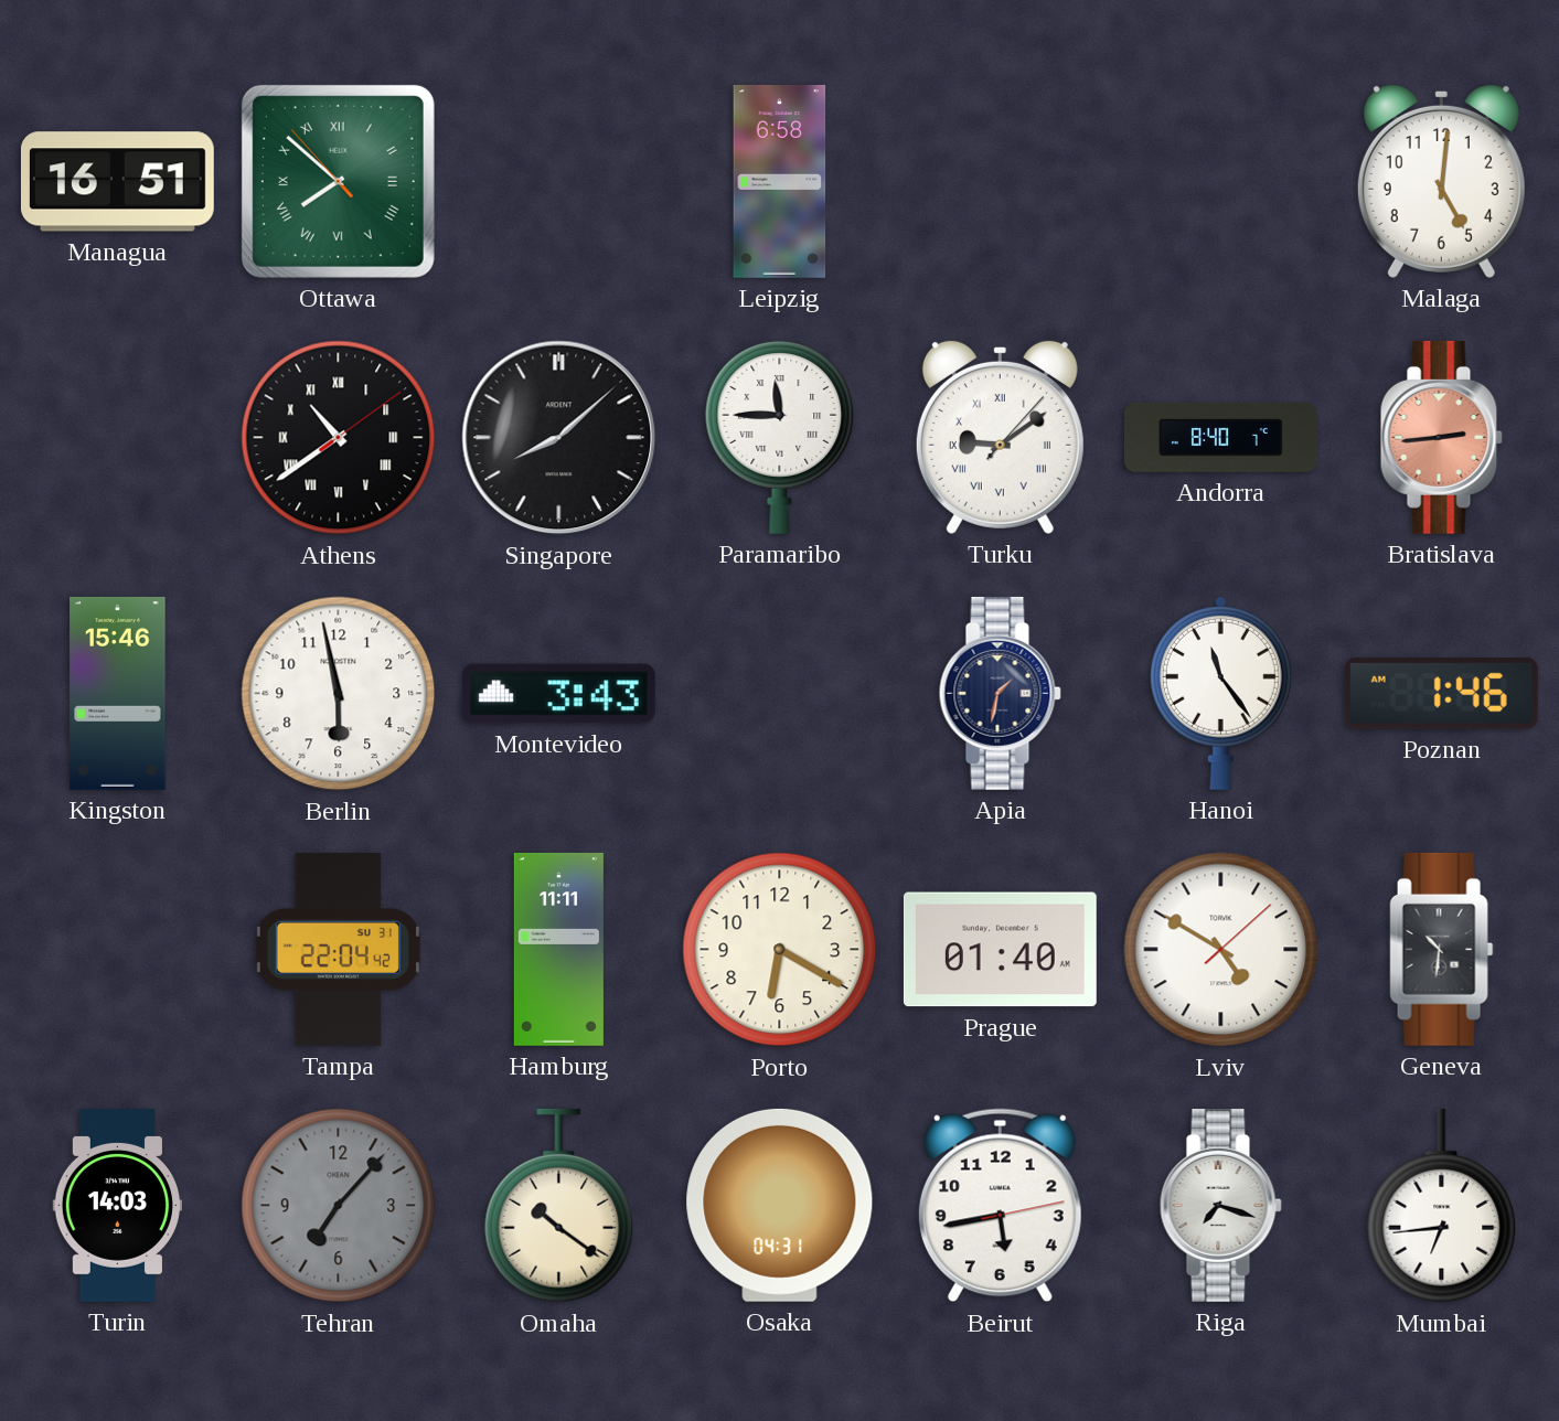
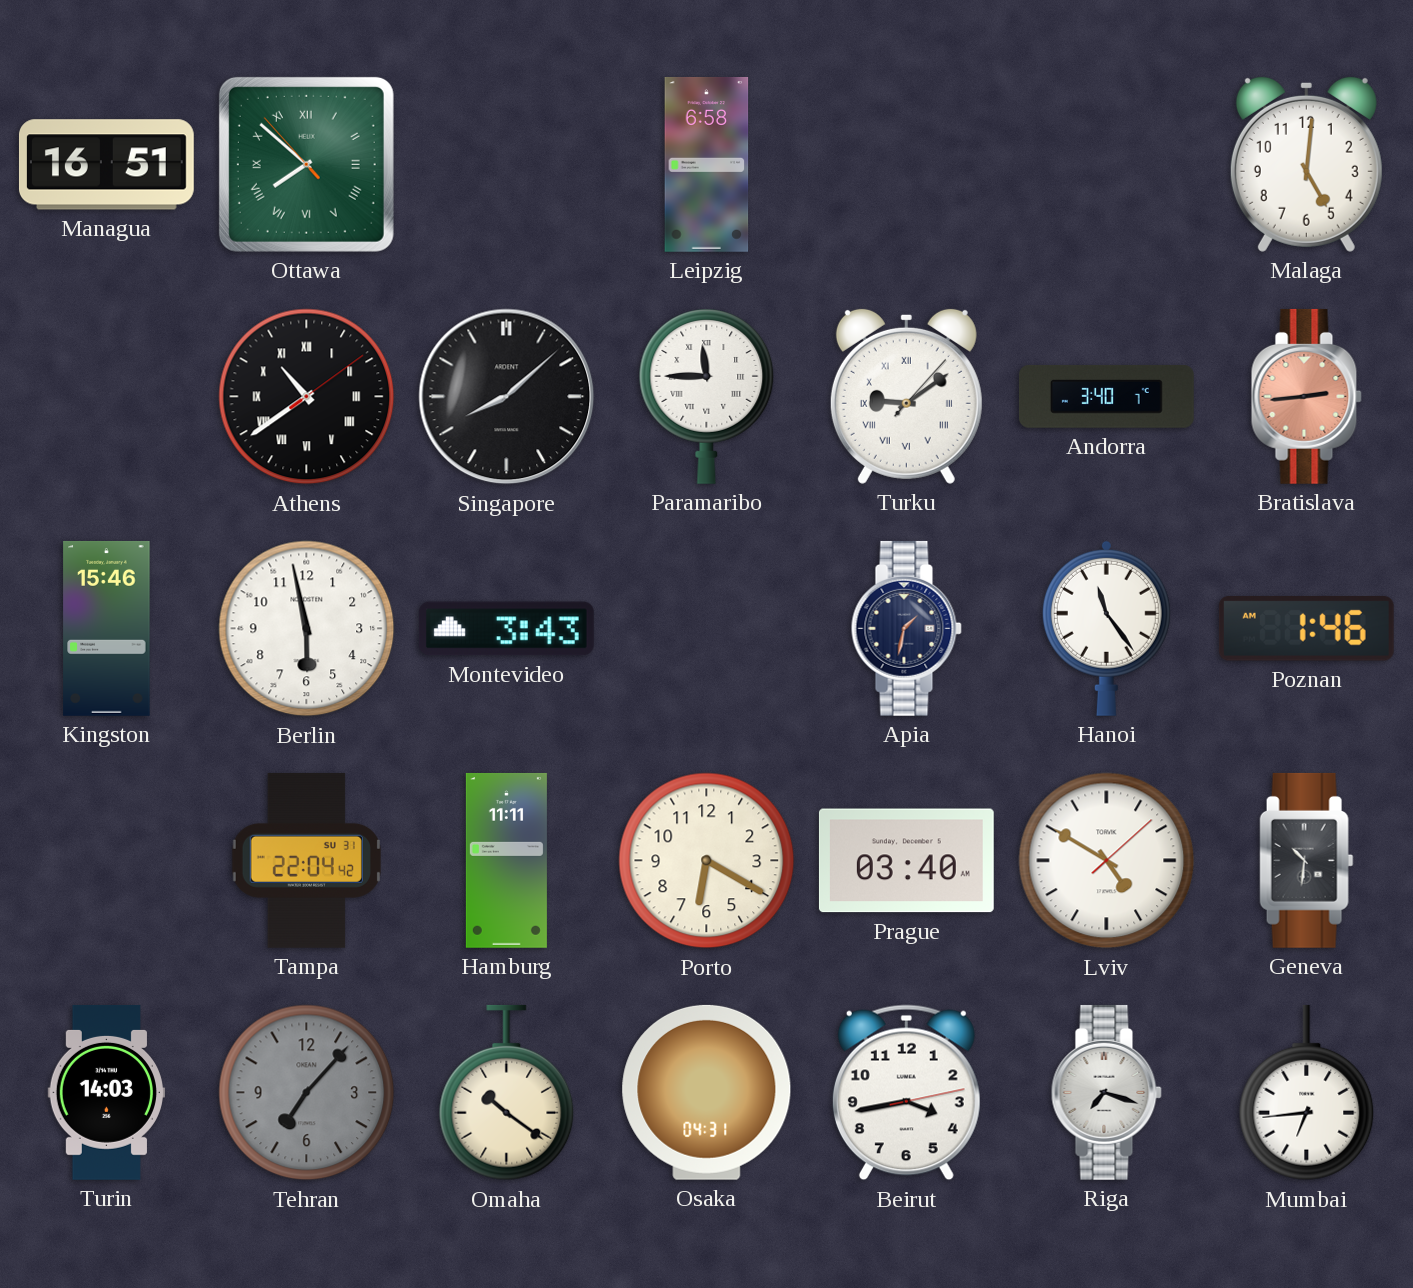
Andorra: 8:40 -> 3:40
Prague: 01:40 -> 03:40
Beirut: 5:43 -> 3:43
